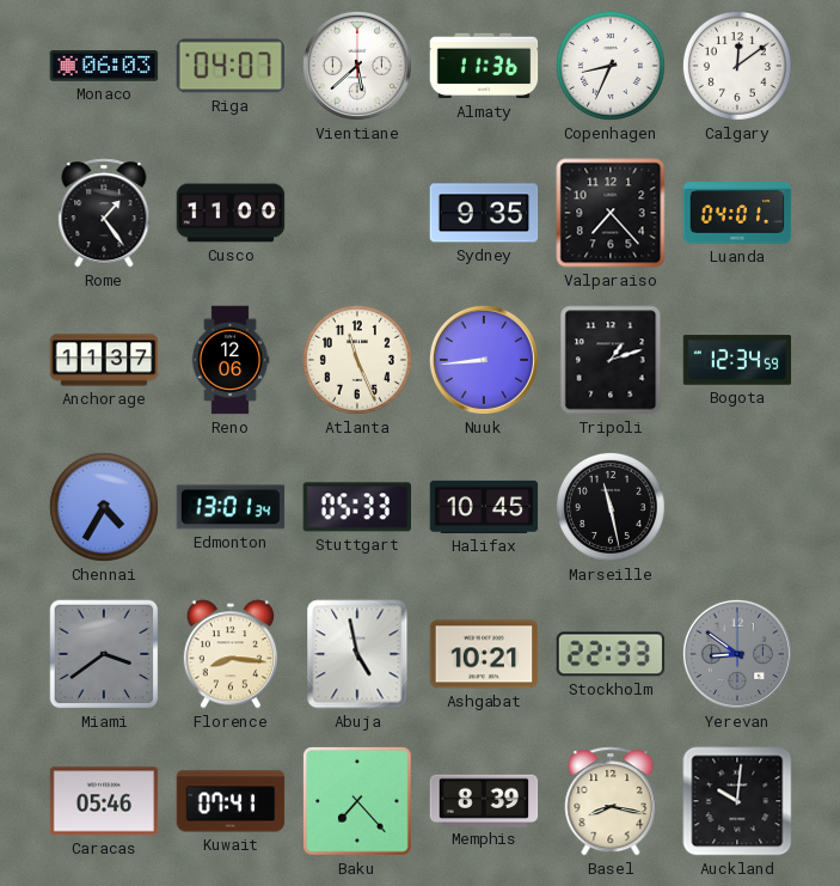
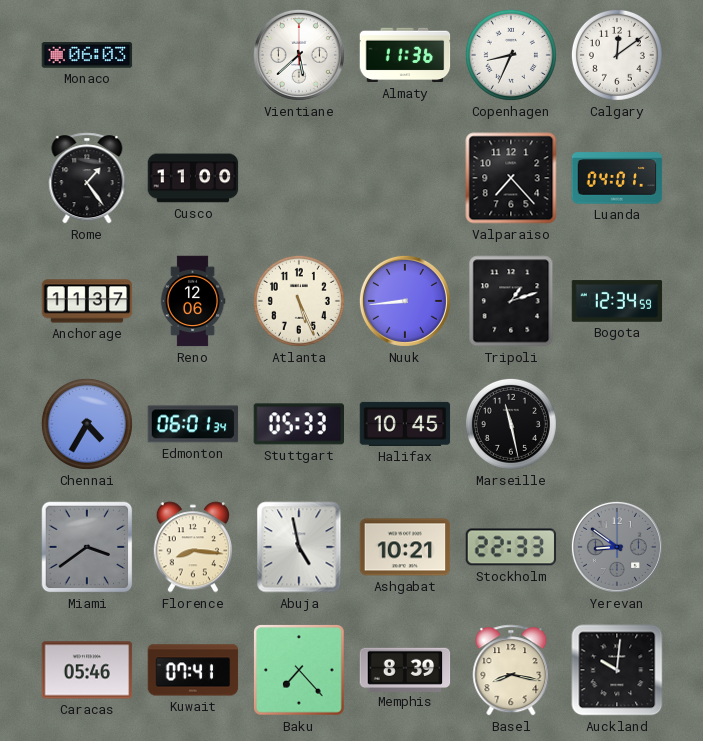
Riga: 04:07 -> none
Sydney: 9:35 -> none
Atlanta: 11:26 -> 5:26
Edmonton: 13:01 -> 06:01
